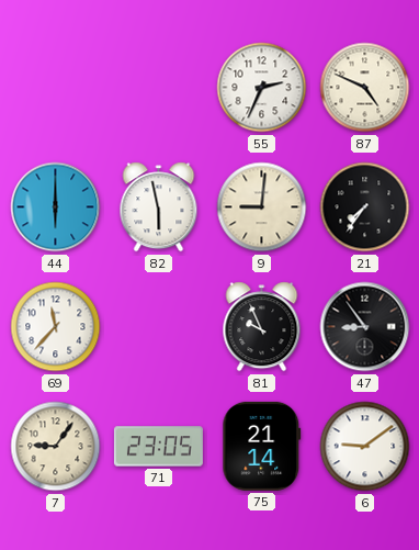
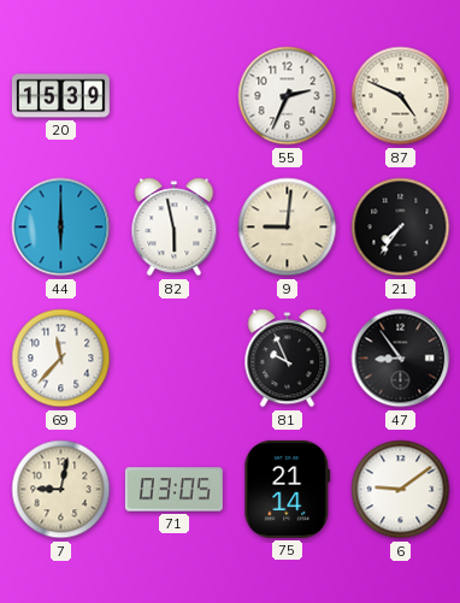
20: none -> 15:39
7: 9:06 -> 9:02
71: 23:05 -> 03:05
